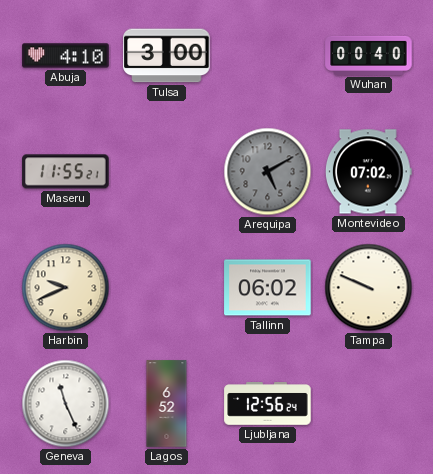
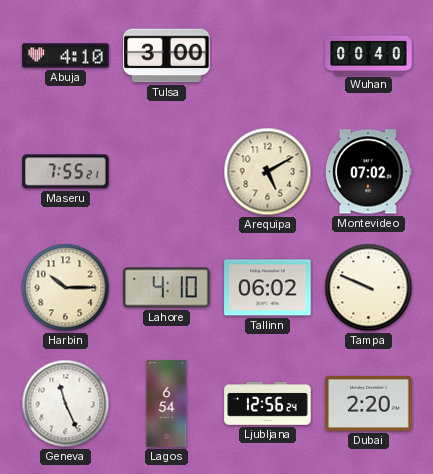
Maseru: 11:55 -> 7:55
Arequipa dial: grey -> cream
Harbin: 9:41 -> 10:15
Lahore: none -> 4:10
Lagos: 6:52 -> 6:54
Dubai: none -> 2:20
